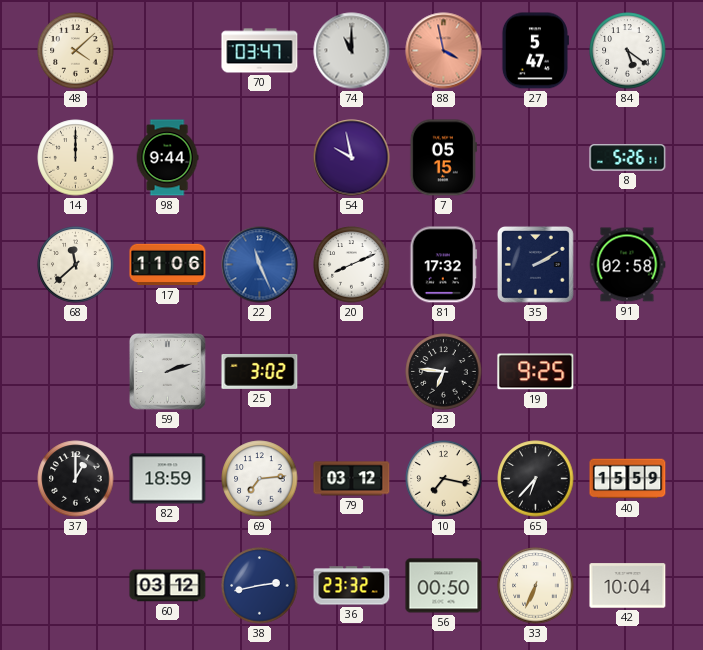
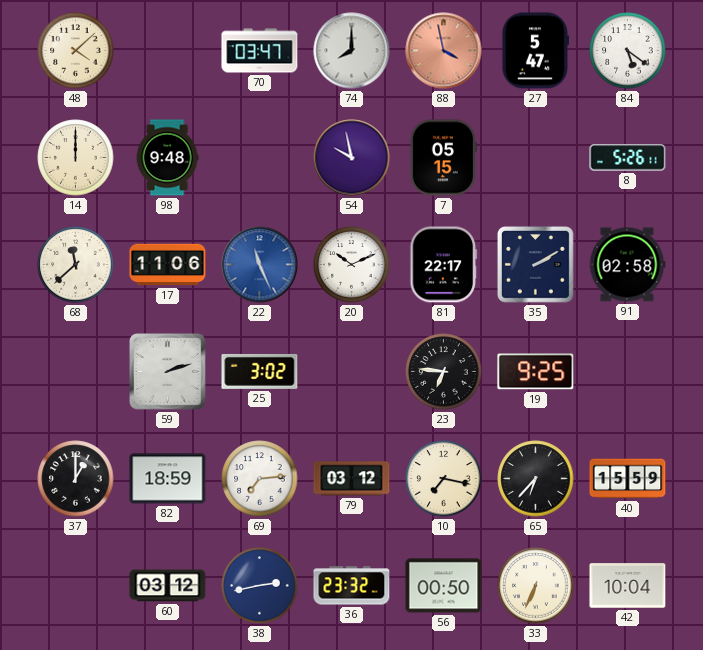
74: 11:00 -> 8:00
98: 9:44 -> 9:48
20: 8:11 -> 10:11
81: 17:32 -> 22:17
